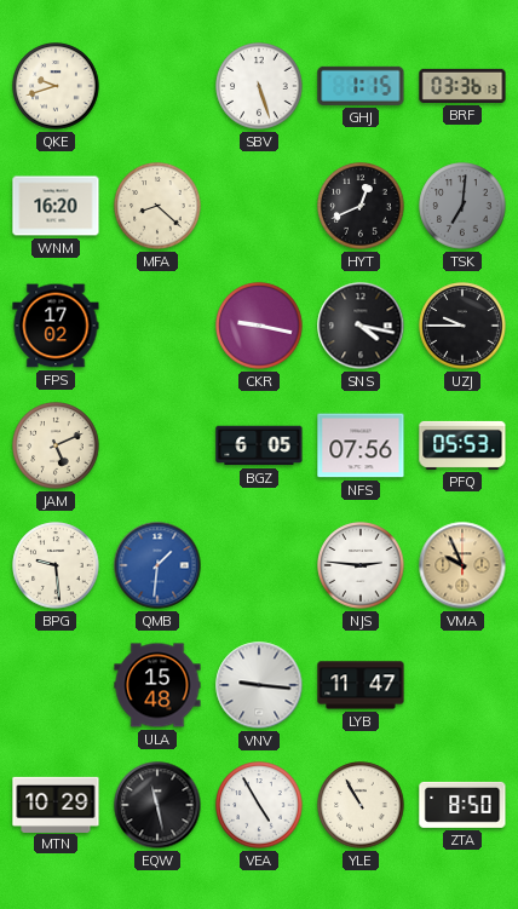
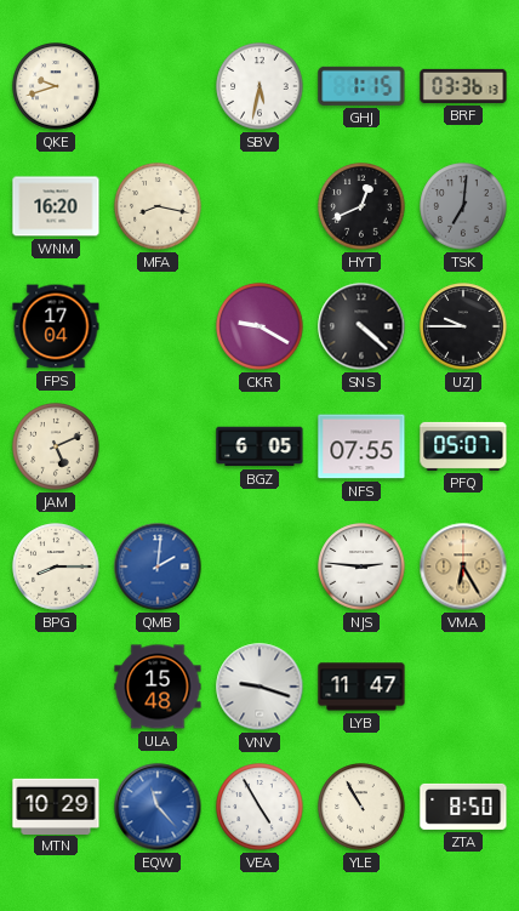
SBV: 5:27 -> 5:32
MFA: 8:22 -> 8:17
FPS: 17:02 -> 17:04
CKR: 9:17 -> 9:20
SNS: 4:17 -> 4:22
NFS: 07:56 -> 07:55
PFQ: 05:53 -> 05:07
BPG: 9:29 -> 8:15
QMB: 1:31 -> 2:01
VMA: 9:56 -> 6:25
VNV: 9:16 -> 9:18
EQW: 11:28 -> 11:23
EQW dial: black -> blue
